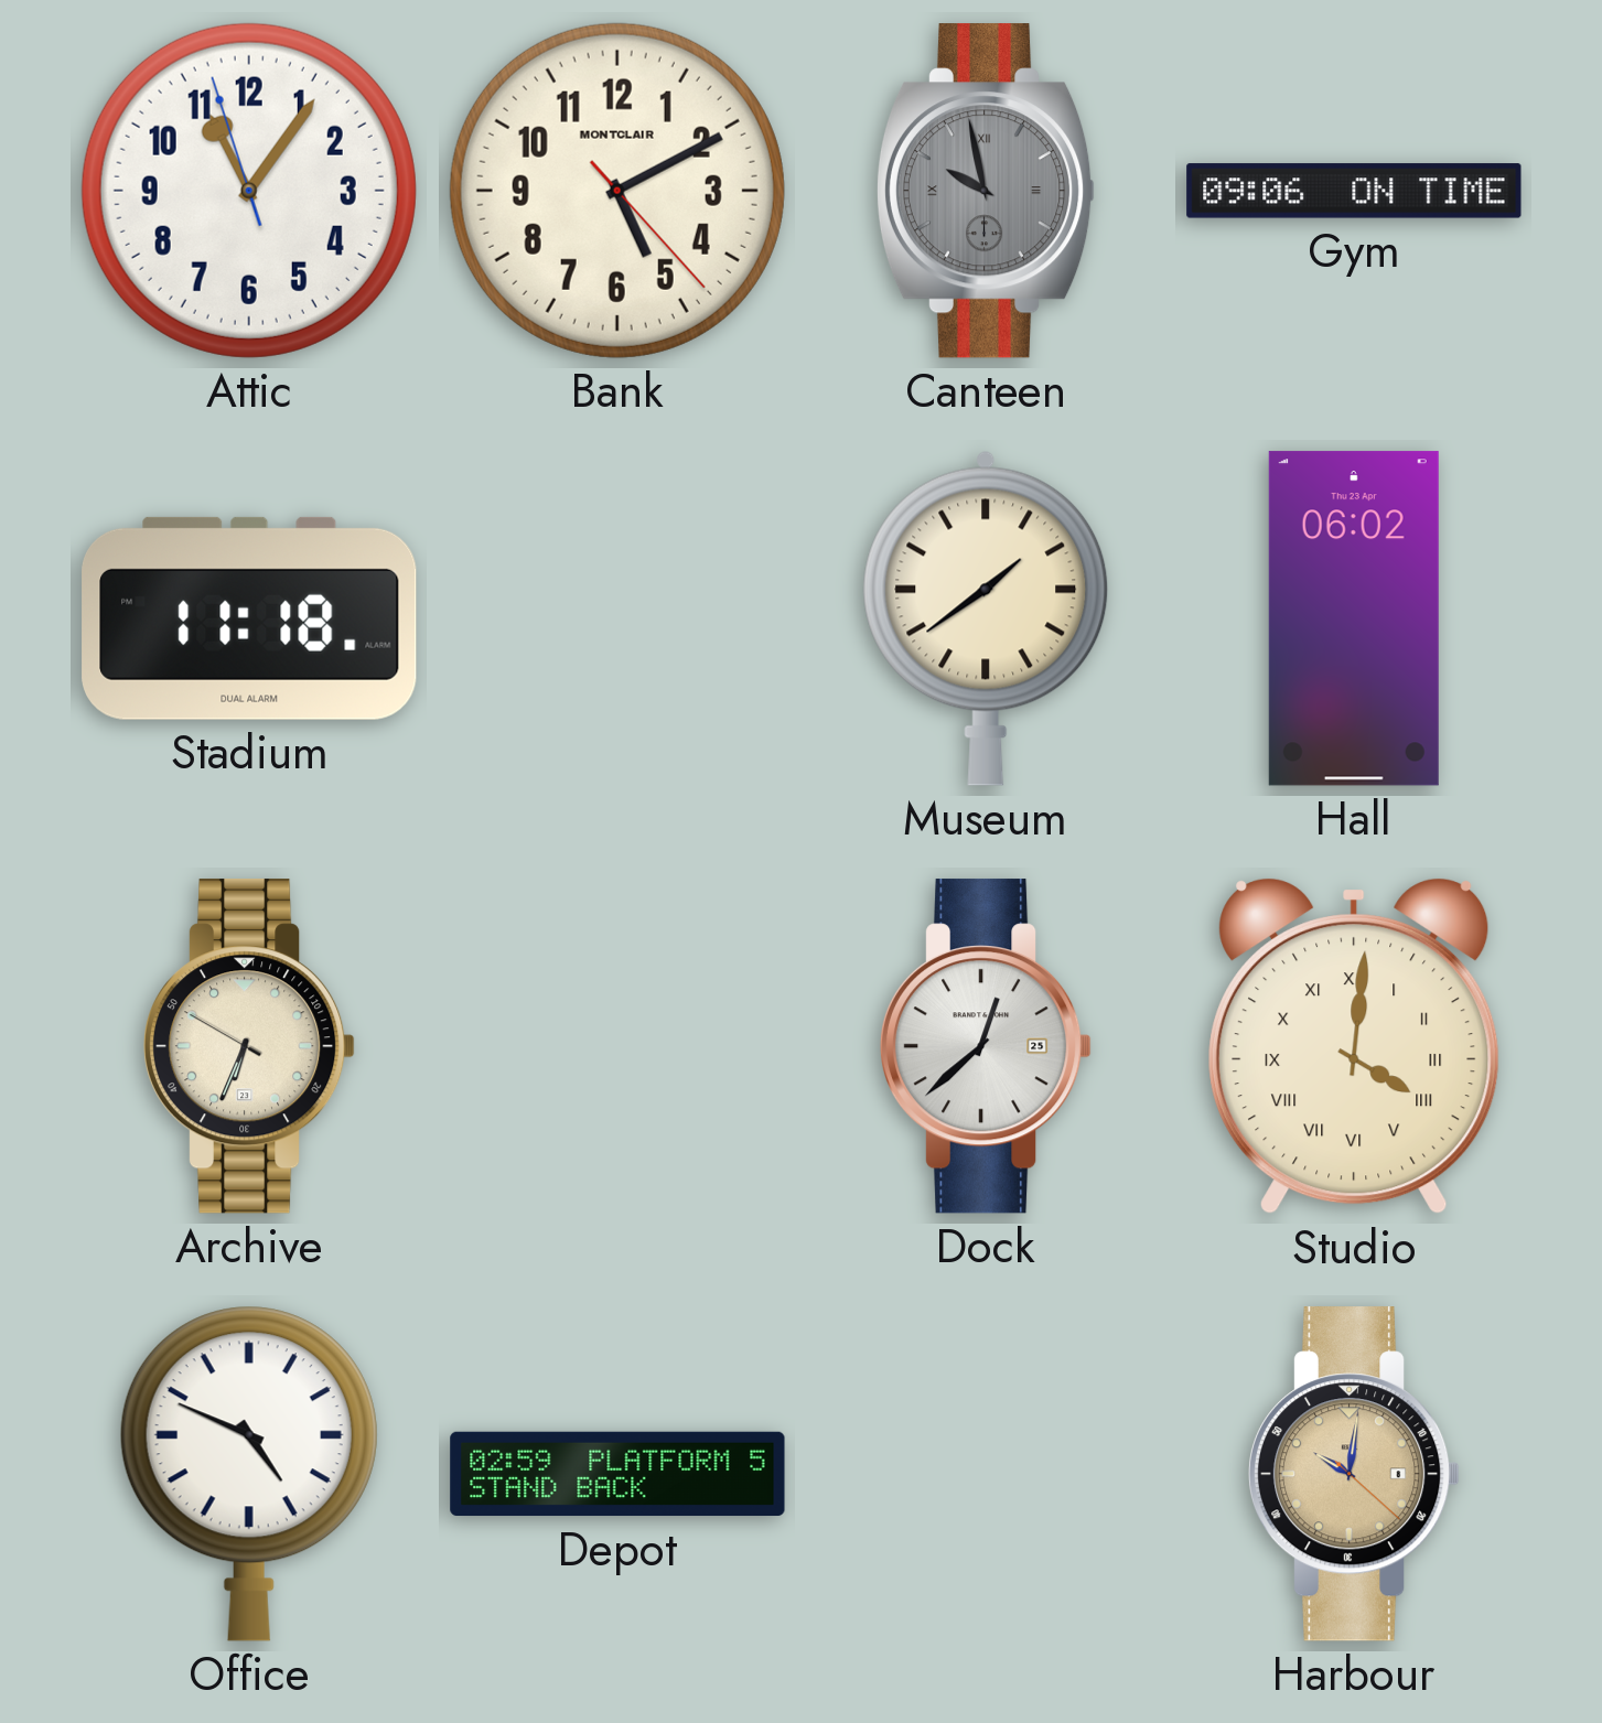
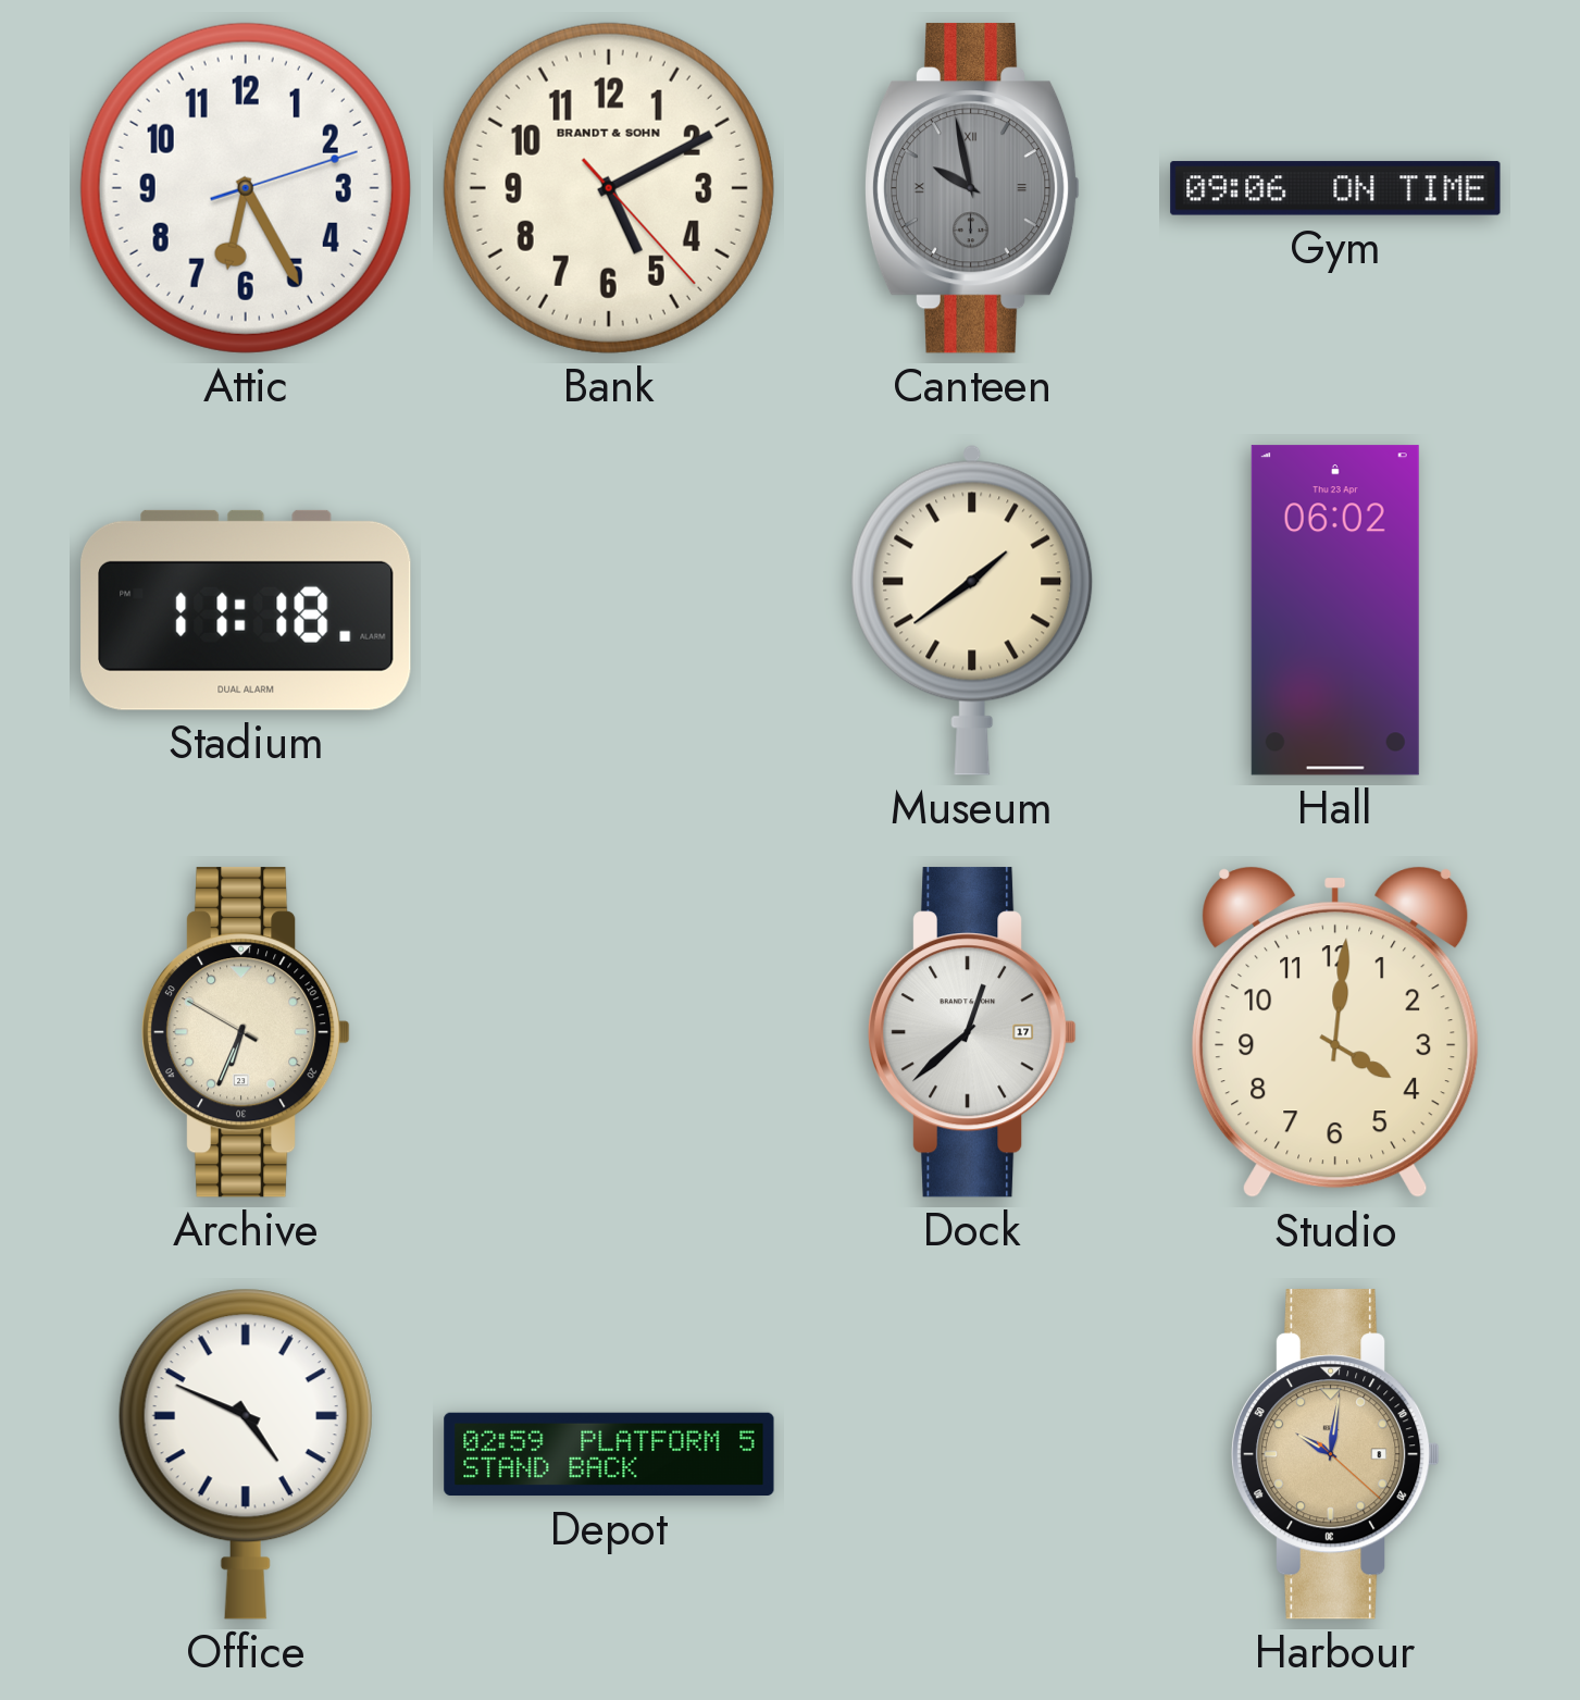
Attic: 11:05 -> 6:25
Bank brand: MONTCLAIR -> BRANDT & SOHN
Dock date: 25 -> 17
Studio numerals: Roman -> Arabic
